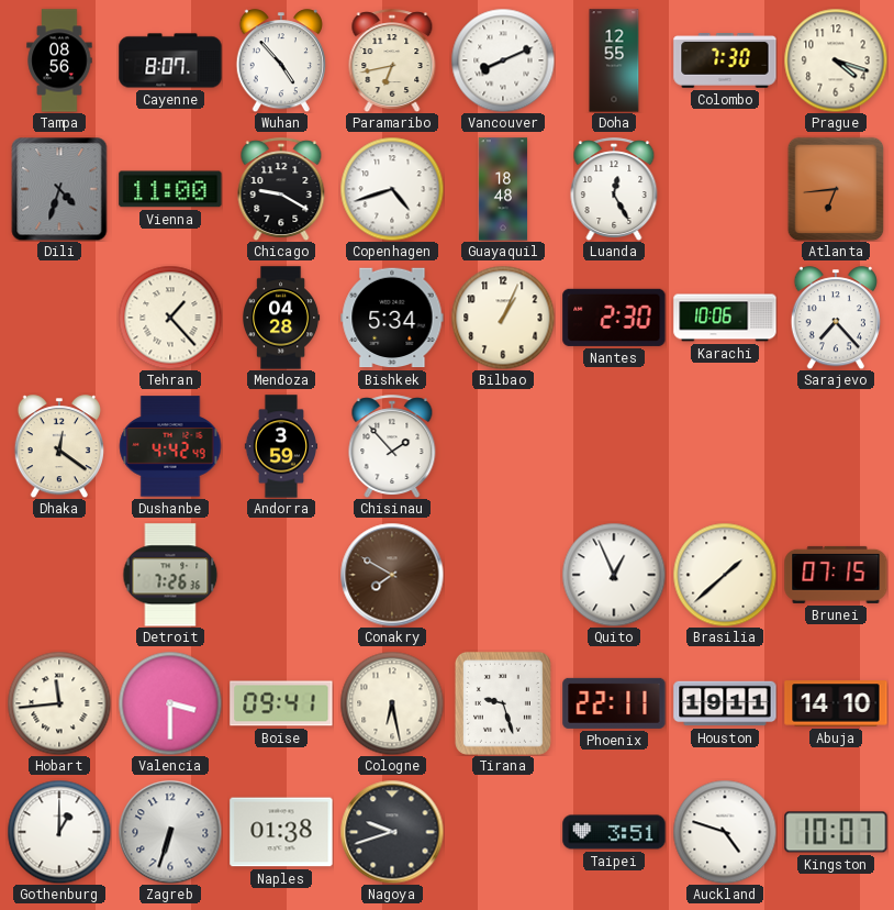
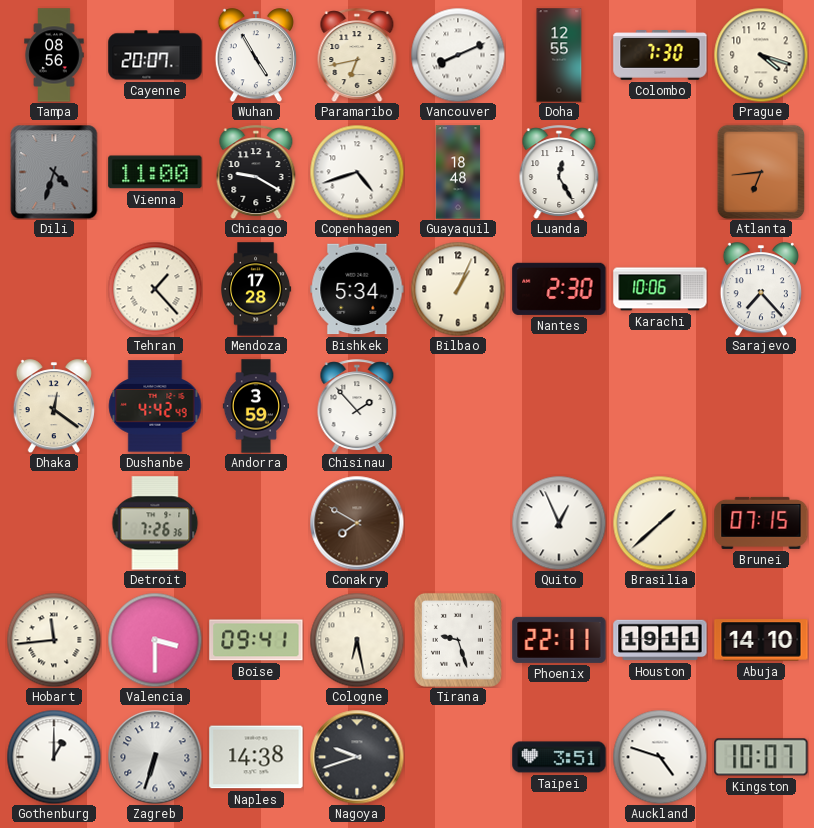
Cayenne: 8:07 -> 20:07
Wuhan: 4:53 -> 4:55
Mendoza: 04:28 -> 17:28
Naples: 01:38 -> 14:38
